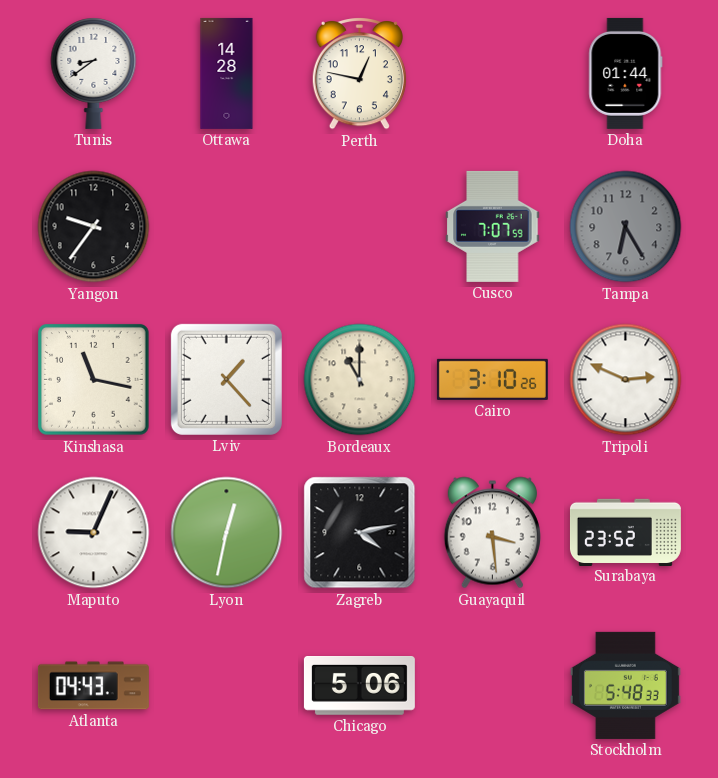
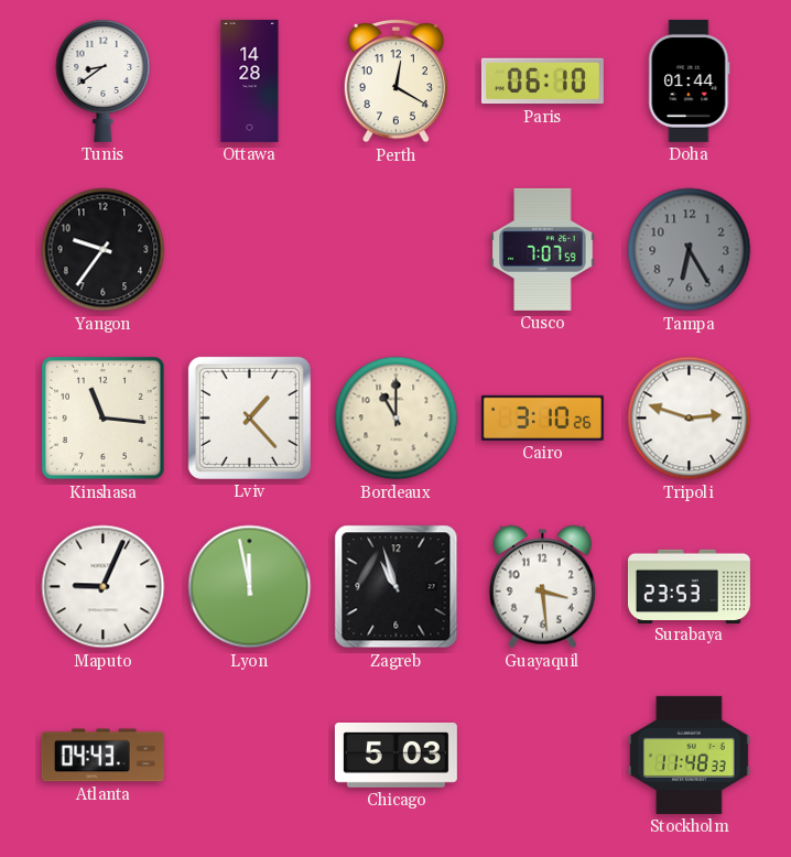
Perth: 12:47 -> 12:20
Paris: none -> 06:10
Kinshasa: 11:17 -> 11:16
Tripoli: 2:49 -> 2:48
Lyon: 12:32 -> 11:58
Zagreb: 4:13 -> 10:57
Surabaya: 23:52 -> 23:53
Chicago: 5:06 -> 5:03
Stockholm: 5:48 -> 11:48
